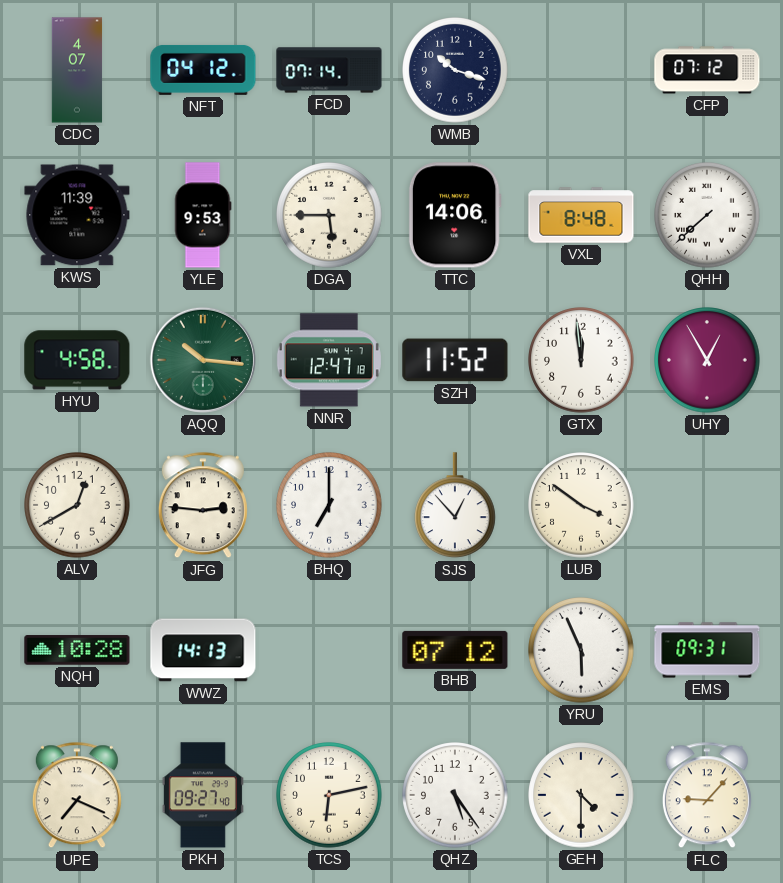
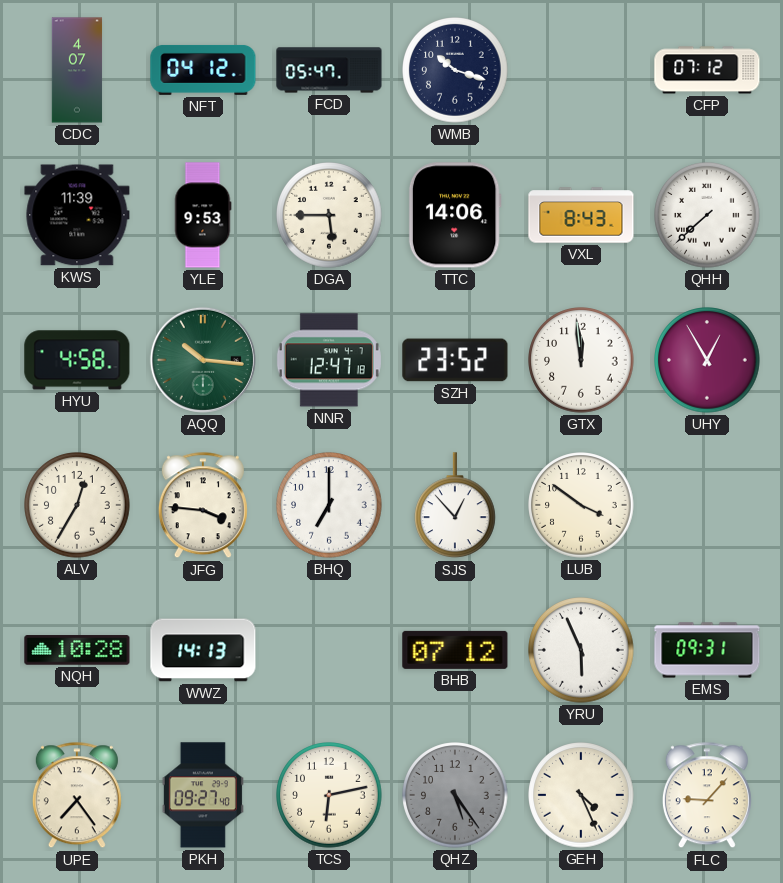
FCD: 07:14 -> 05:47
VXL: 8:48 -> 8:43
SZH: 11:52 -> 23:52
ALV: 12:40 -> 12:35
JFG: 2:46 -> 3:46
UPE: 7:19 -> 7:24
QHZ dial: white -> grey
GEH: 4:30 -> 4:26
